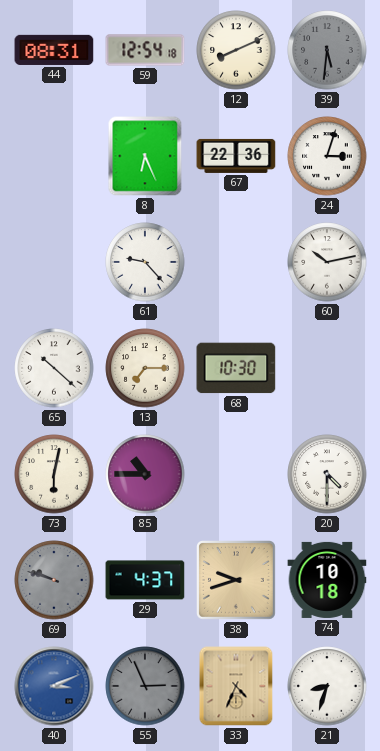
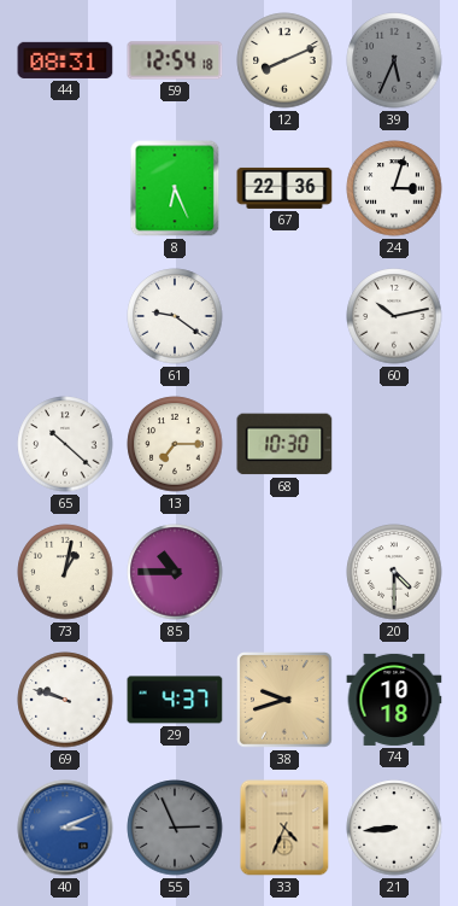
39: 5:31 -> 5:34
61: 9:23 -> 9:21
73: 6:02 -> 1:02
69 dial: grey -> white
21: 8:33 -> 8:44
